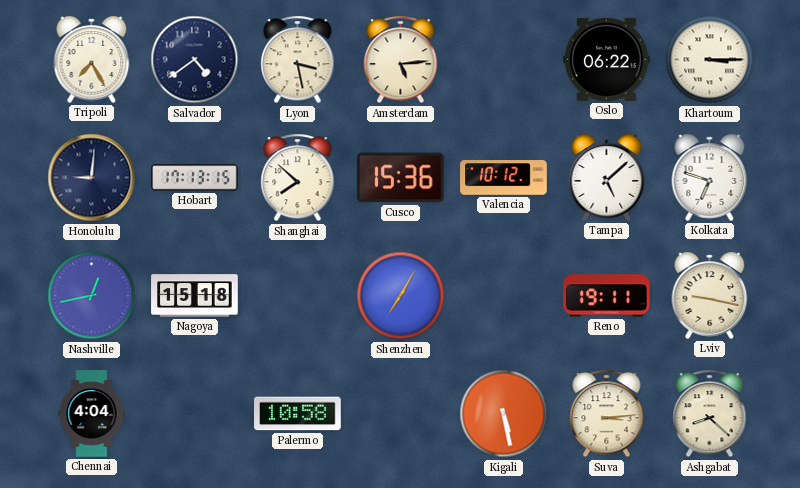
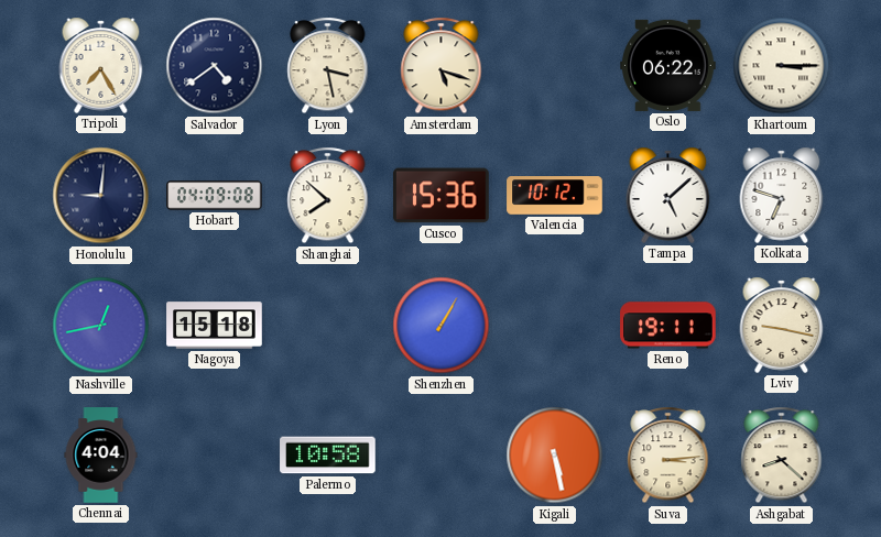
Amsterdam: 5:14 -> 5:18
Hobart: 17:13 -> 04:09
Shenzhen: 7:05 -> 1:05
